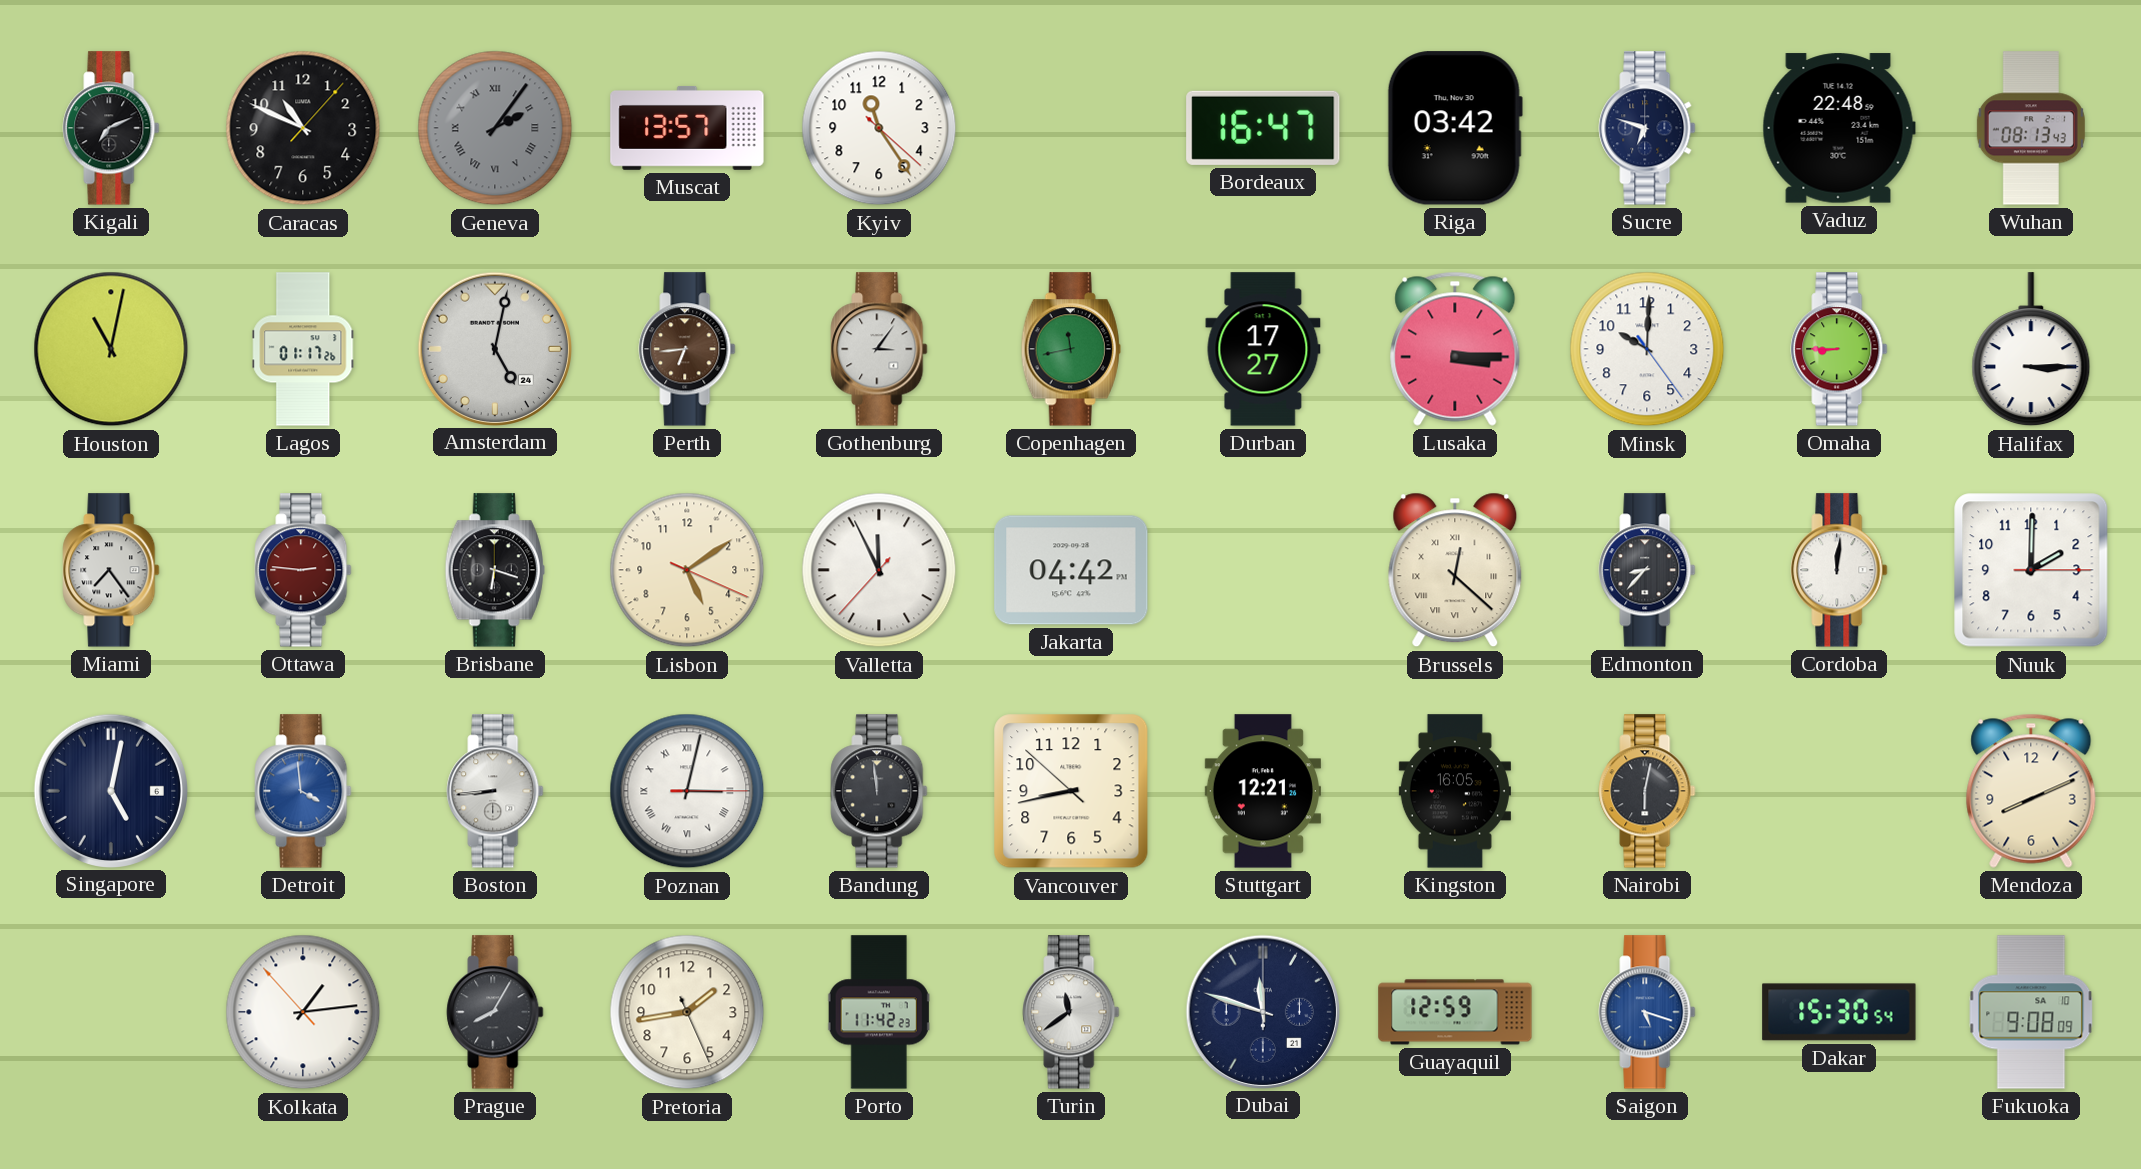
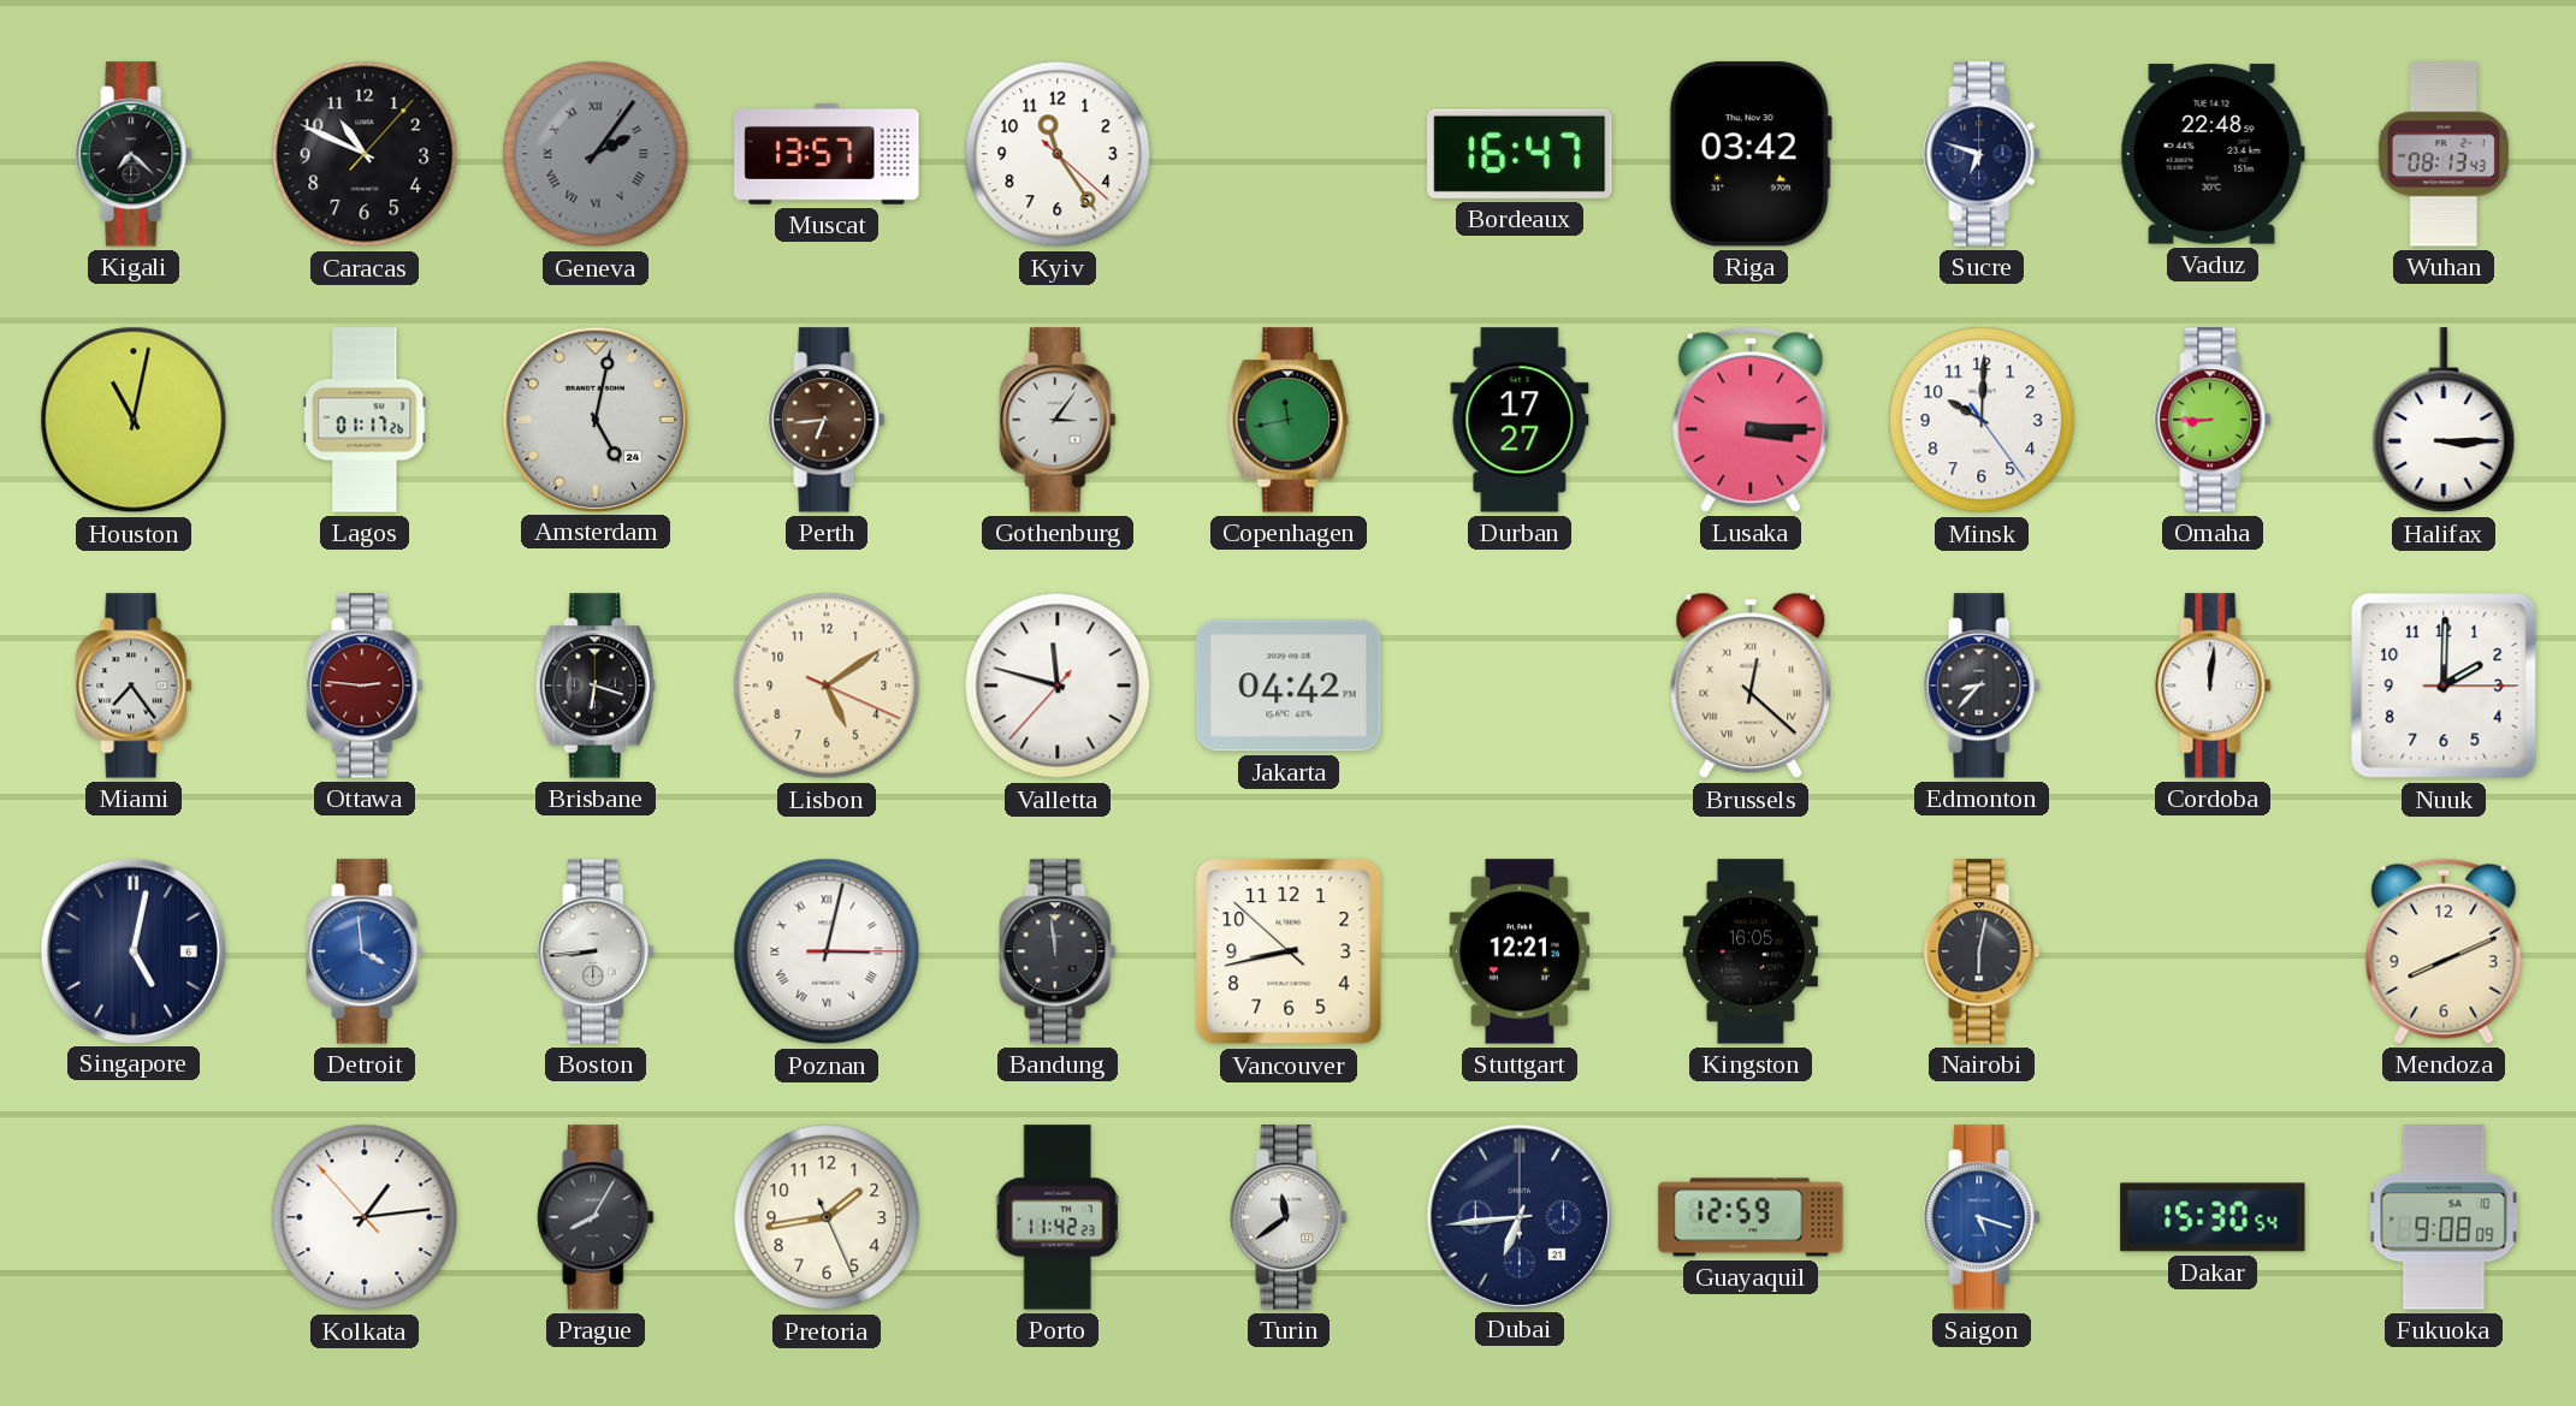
Kigali: 7:11 -> 7:22
Valletta: 11:55 -> 11:47
Dubai: 11:48 -> 6:44
